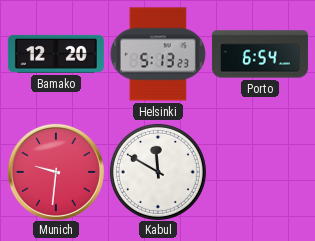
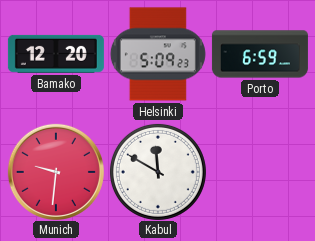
Helsinki: 5:13 -> 5:09
Porto: 6:54 -> 6:59
